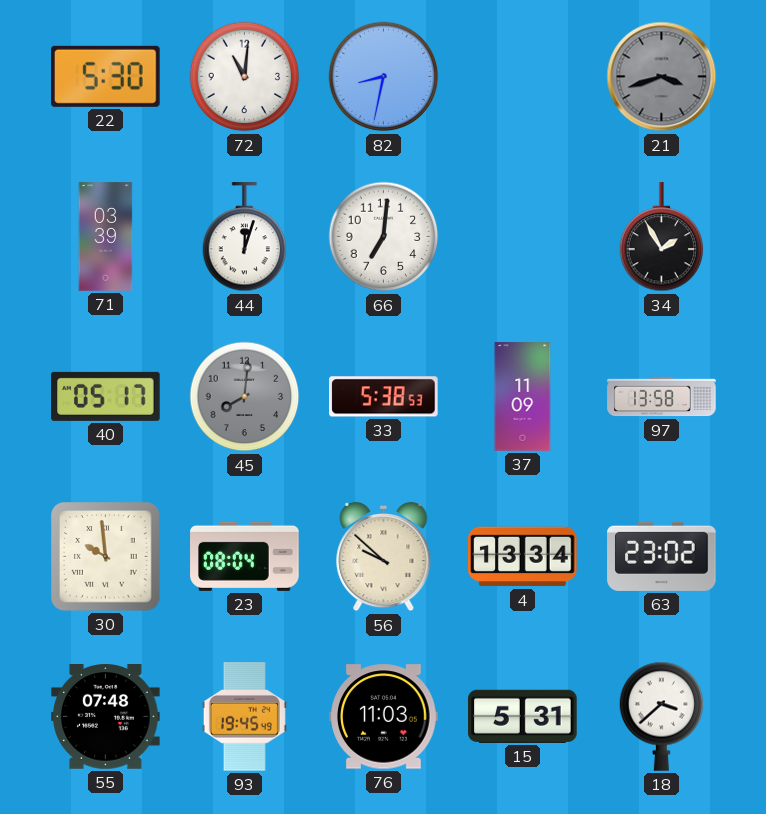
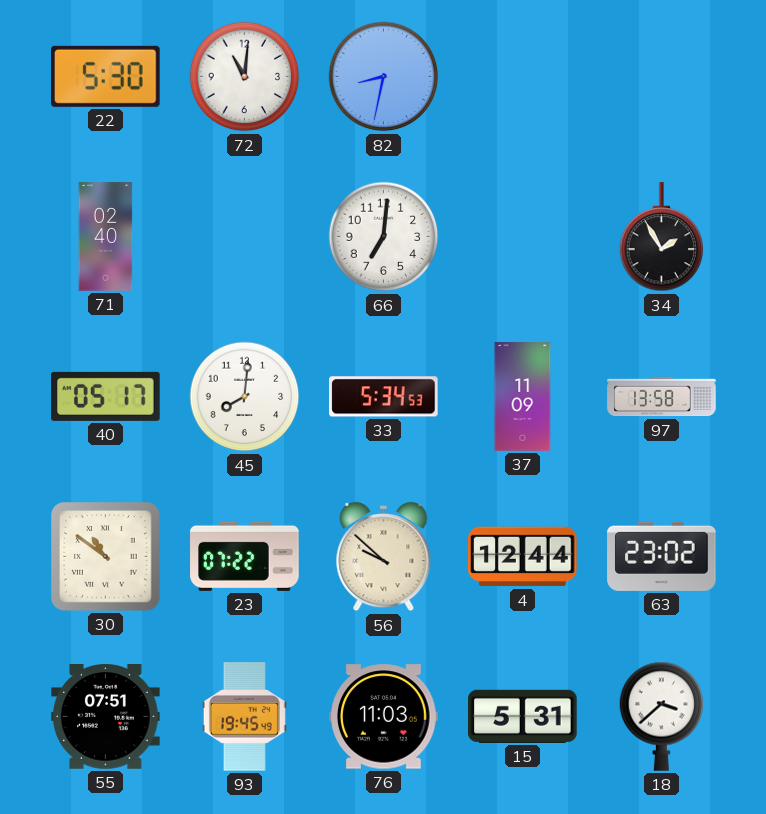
21: 3:42 -> none
71: 03:39 -> 02:40
44: 12:03 -> none
45 dial: grey -> white
33: 5:38 -> 5:34
30: 9:59 -> 10:51
23: 08:04 -> 07:22
4: 13:34 -> 12:44
55: 07:48 -> 07:51
